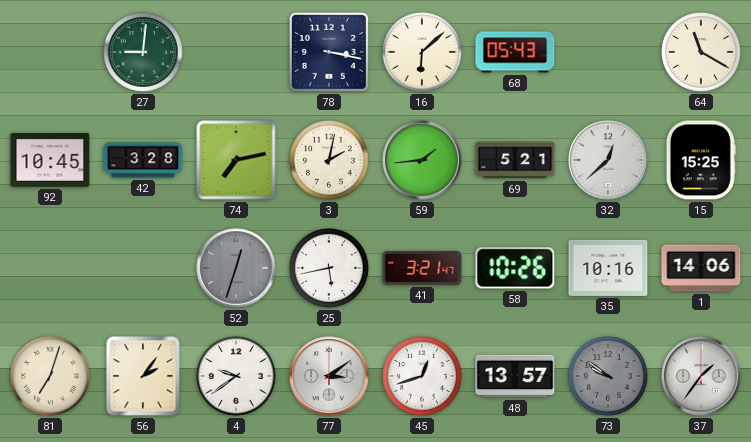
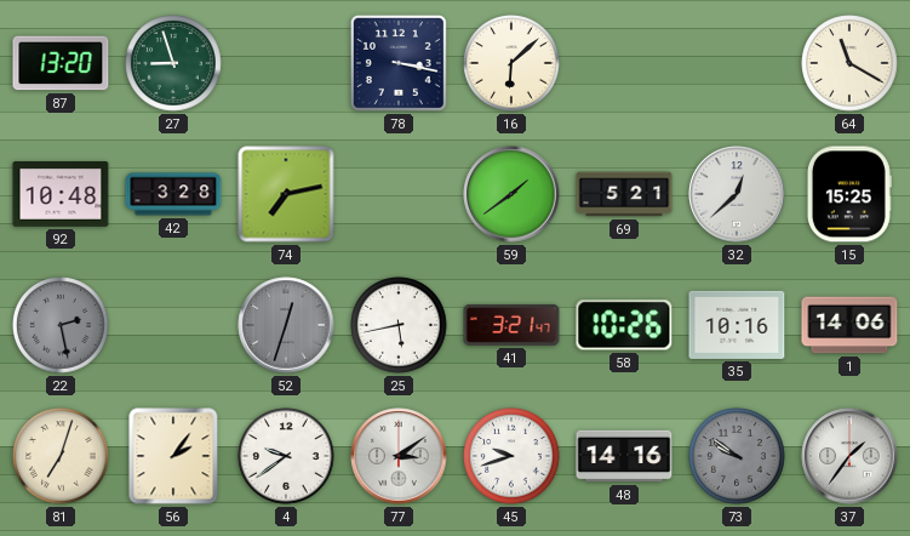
87: none -> 13:20
27: 9:01 -> 8:57
68: 05:43 -> none
92: 10:45 -> 10:48
3: 2:02 -> none
59: 1:44 -> 1:39
22: none -> 2:28
45: 12:42 -> 9:42
48: 13:57 -> 14:16
